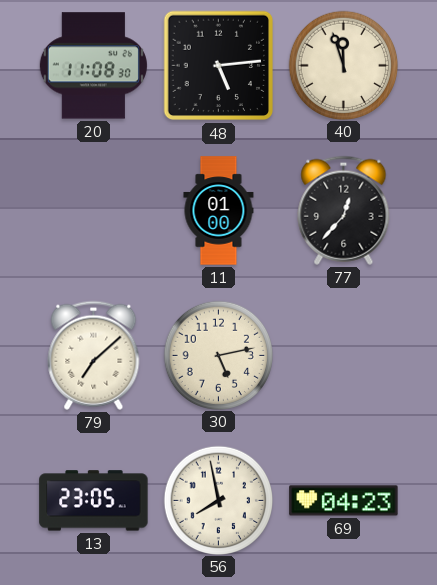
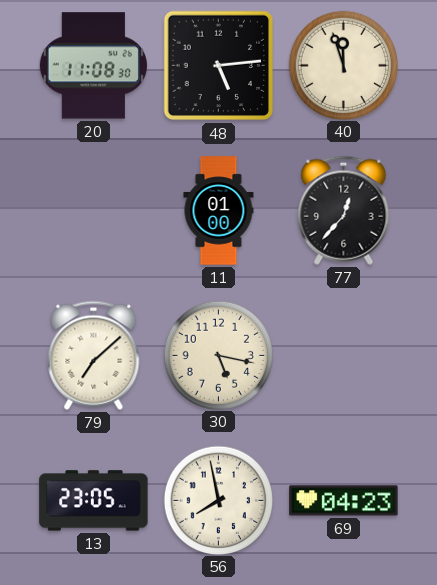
30: 5:13 -> 5:17
